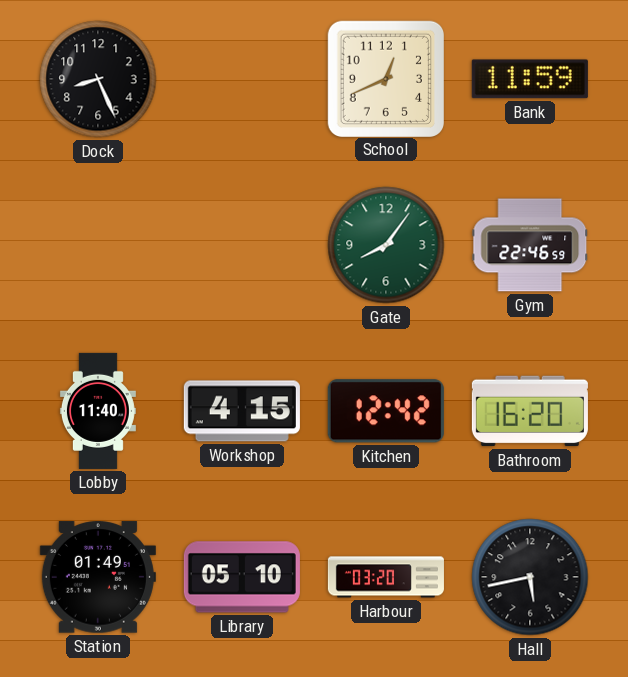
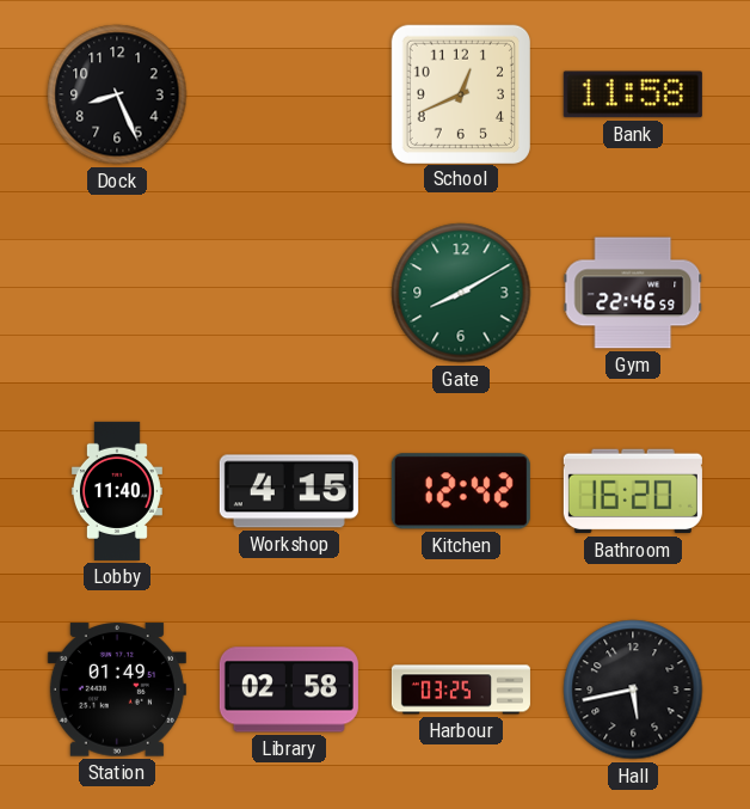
Bank: 11:59 -> 11:58
Gate: 8:06 -> 8:10
Library: 05:10 -> 02:58
Harbour: 03:20 -> 03:25
